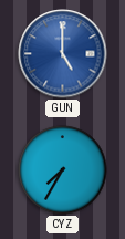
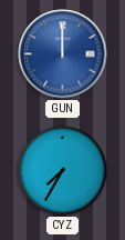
GUN: 5:00 -> 12:00
